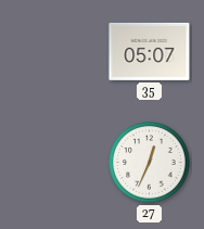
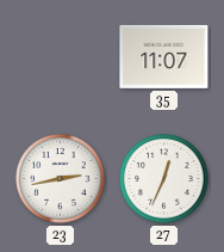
35: 05:07 -> 11:07
23: none -> 2:43
